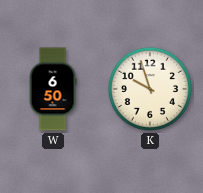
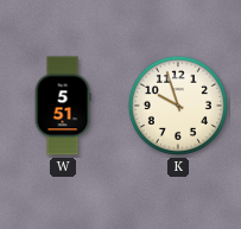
W: 6:50 -> 5:51
